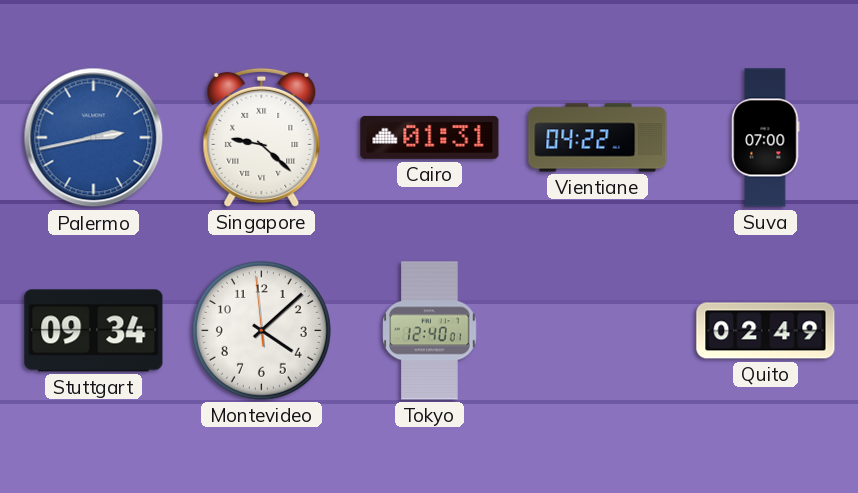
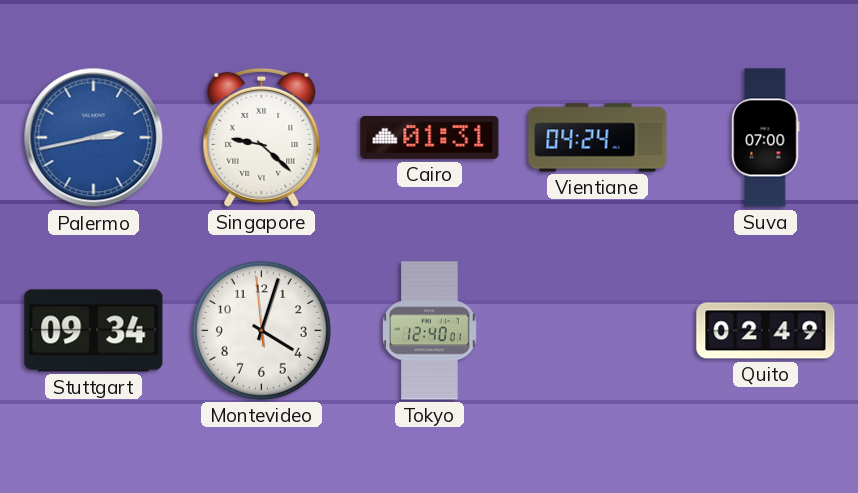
Vientiane: 04:22 -> 04:24
Montevideo: 4:07 -> 4:02
